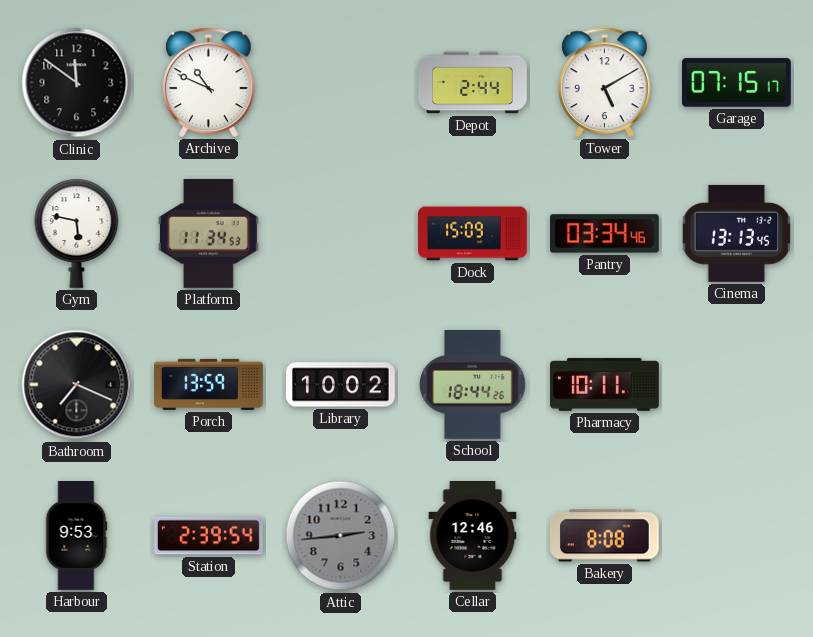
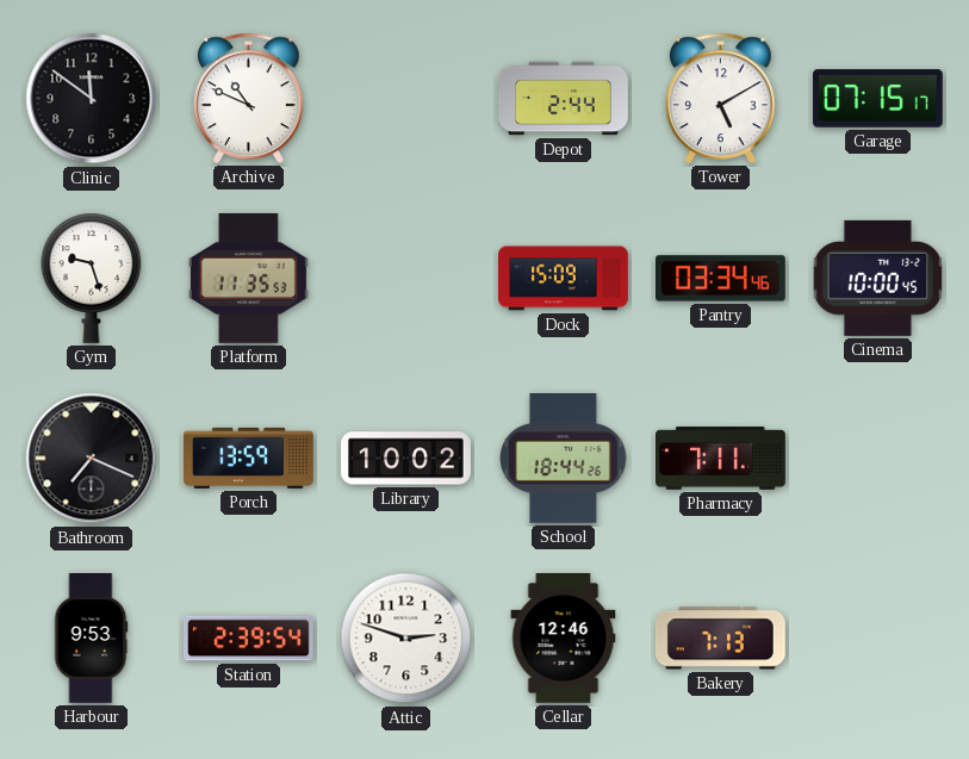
Gym: 5:47 -> 9:27
Platform: 11:34 -> 11:35
Cinema: 13:13 -> 10:00
Pharmacy: 10:11 -> 7:11
Attic: 2:44 -> 2:48
Attic dial: grey -> white
Bakery: 8:08 -> 7:13
